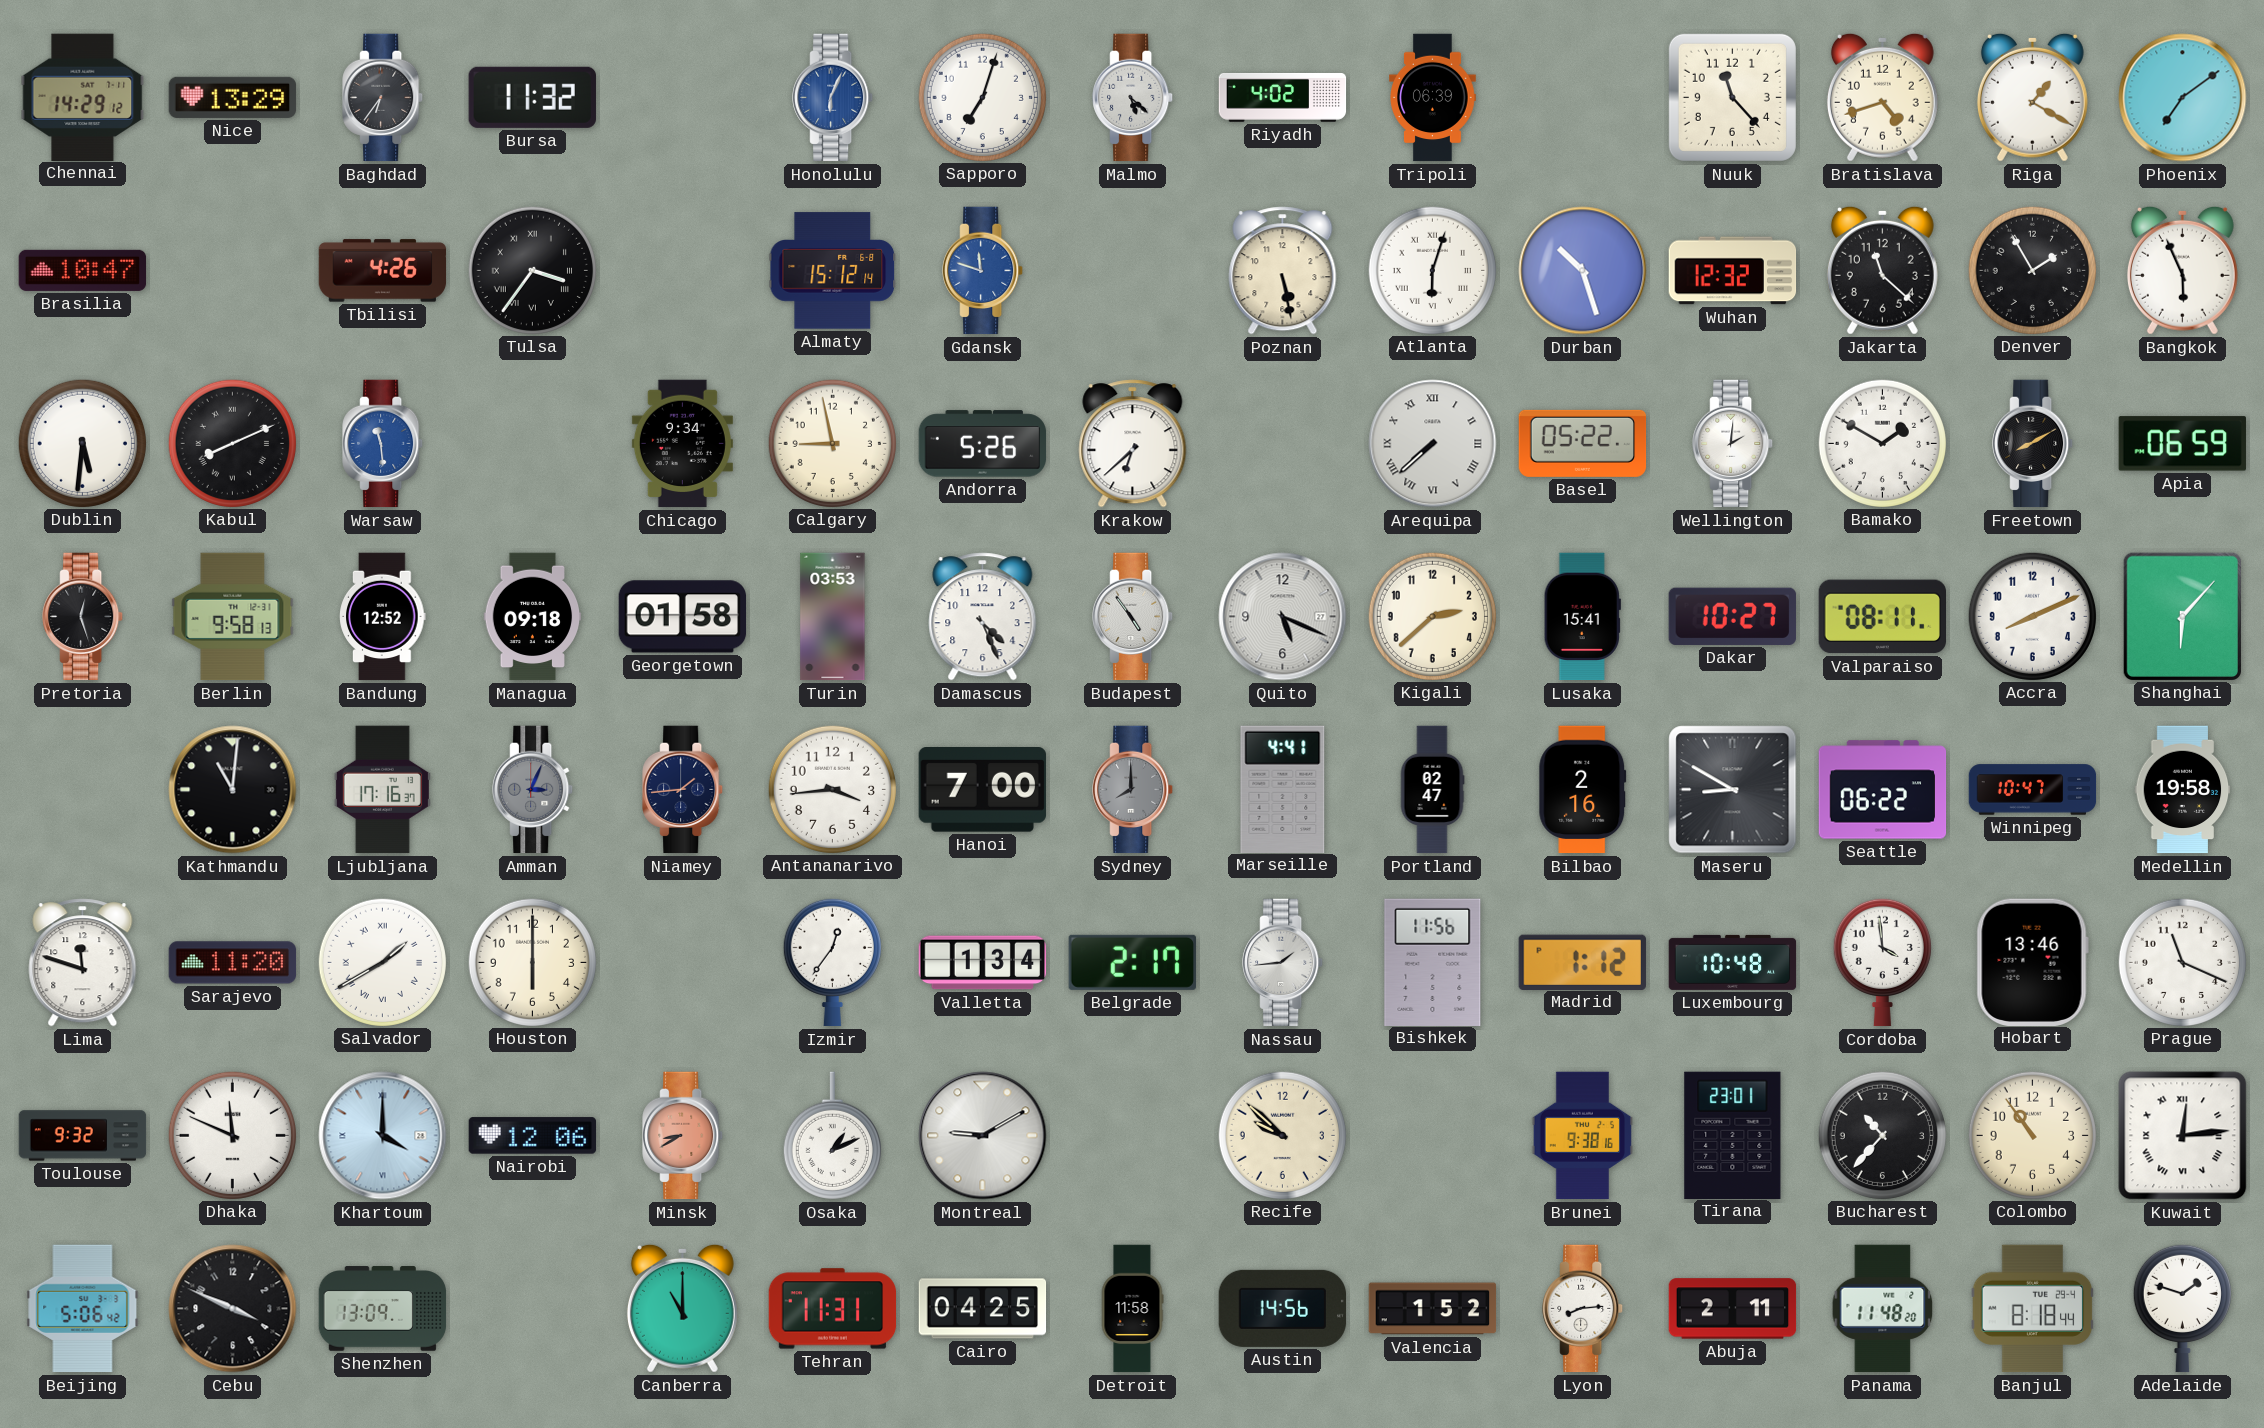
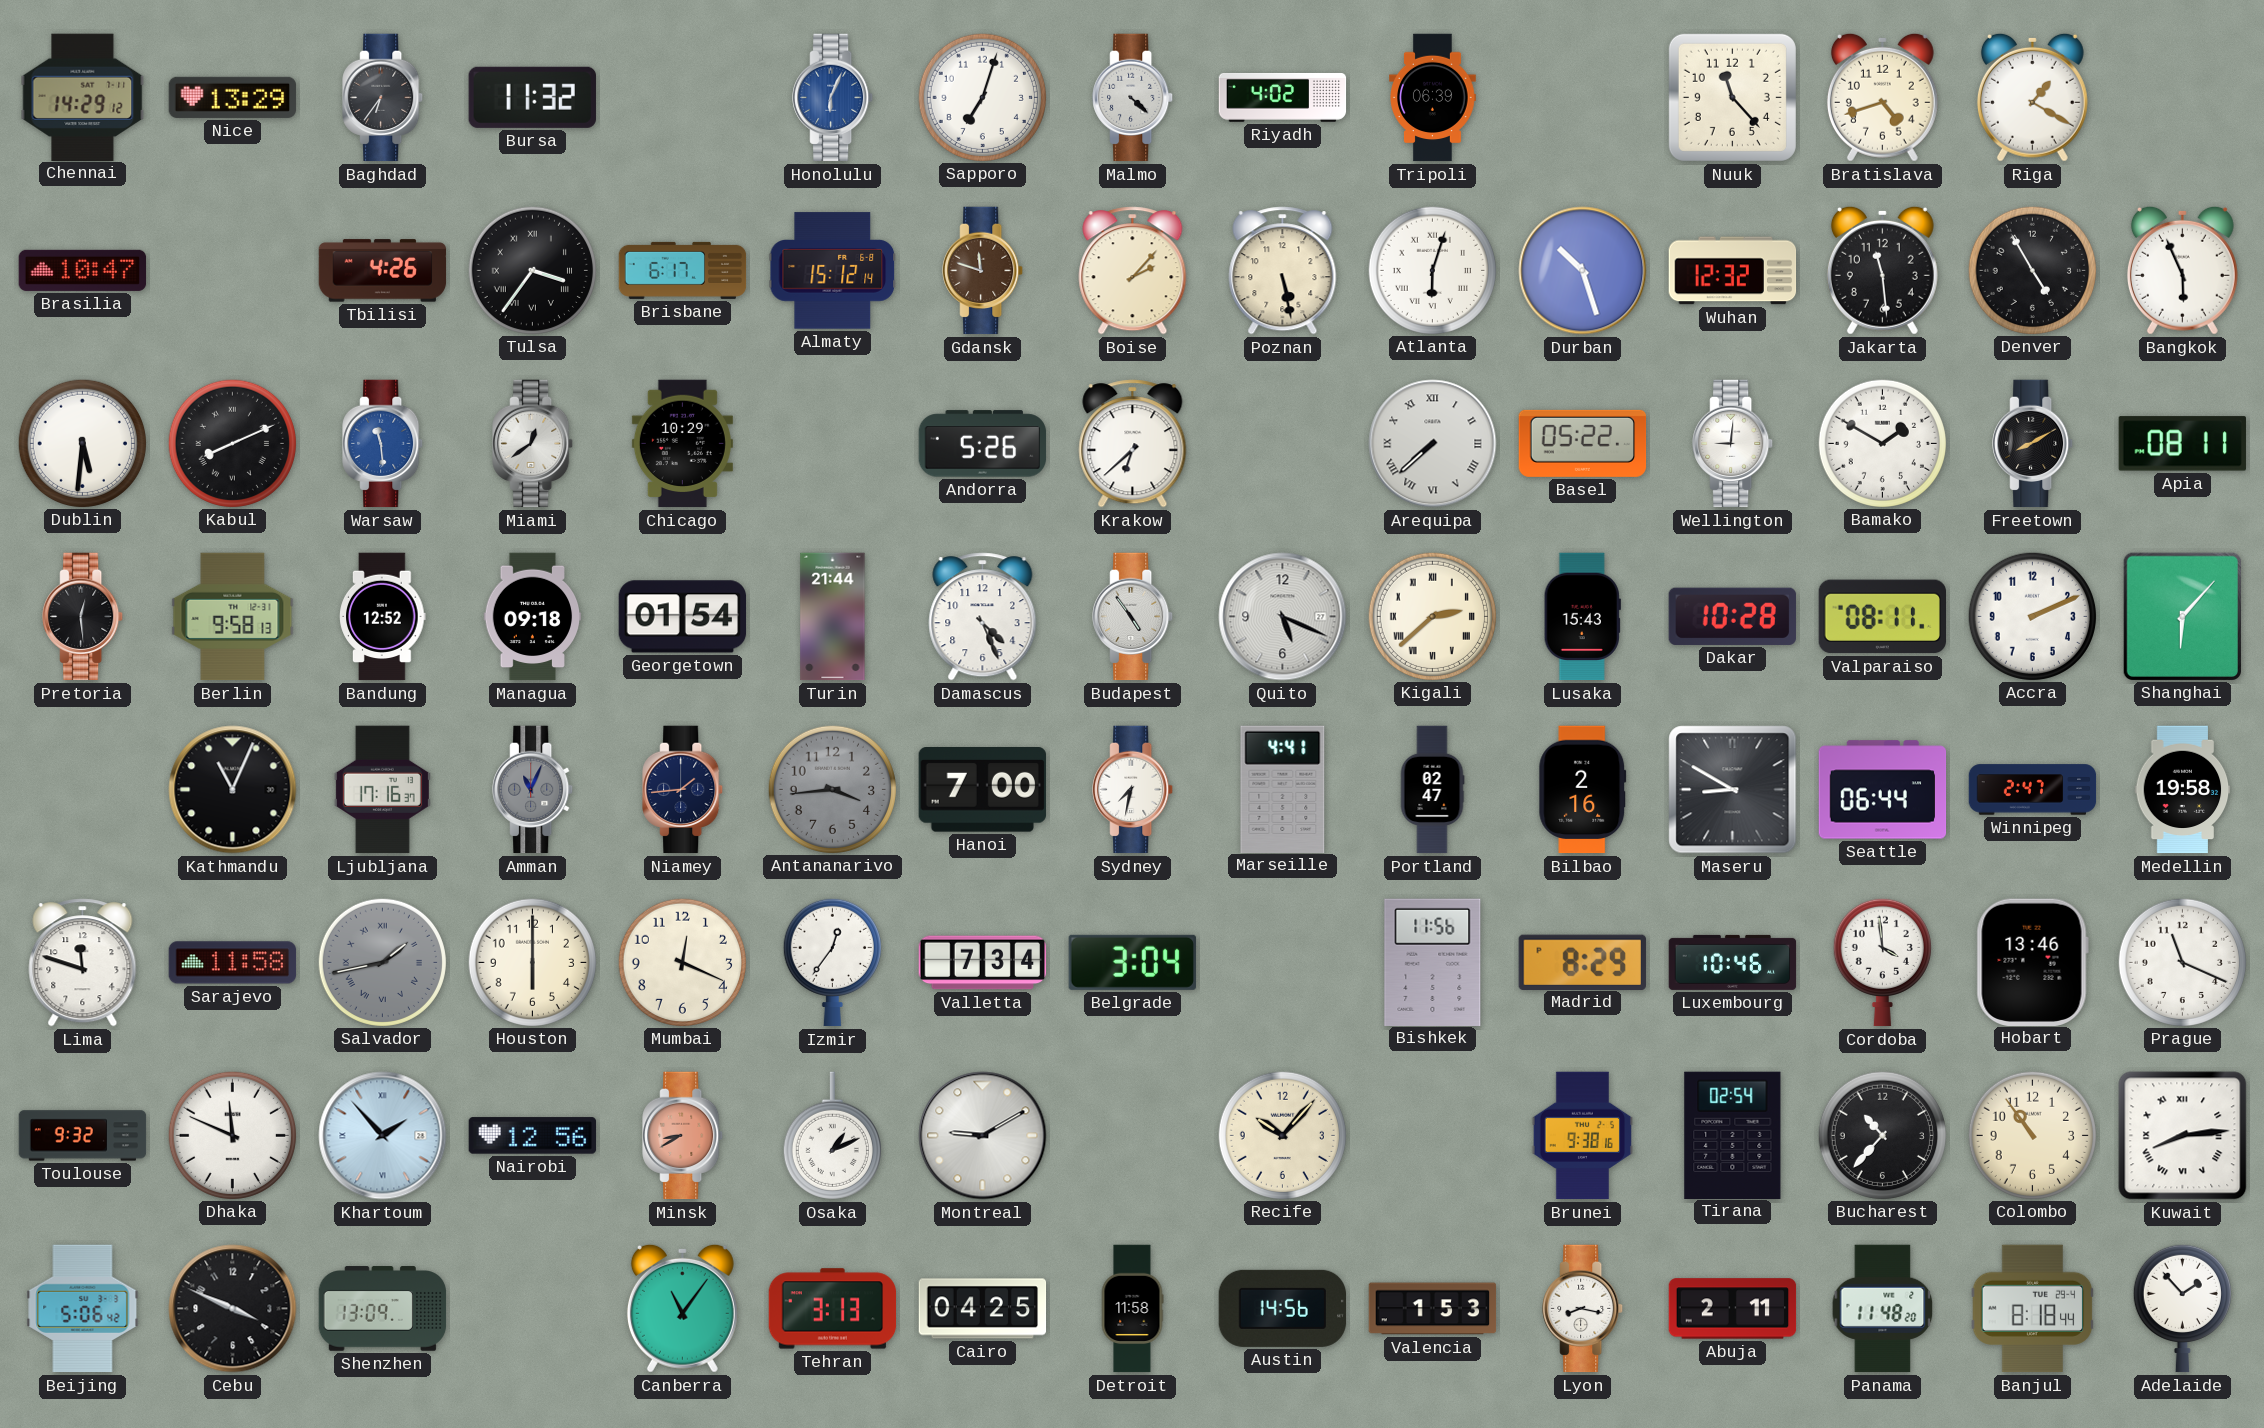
Malmo: 5:22 -> 4:22
Phoenix: 7:09 -> none
Brisbane: none -> 6:17
Gdansk dial: blue -> brown
Boise: none -> 2:07
Jakarta: 11:22 -> 11:29
Denver: 1:55 -> 4:55
Miami: none -> 12:39
Chicago: 9:34 -> 10:29
Calgary: 8:58 -> none
Wellington: 2:01 -> 9:01
Apia: 06:59 -> 08:11
Pretoria: 12:27 -> 12:29
Georgetown: 01:58 -> 01:54
Turin: 03:53 -> 21:44
Kigali numerals: Arabic -> Roman
Lusaka: 15:41 -> 15:43
Dakar: 10:27 -> 10:28
Accra: 8:11 -> 2:11
Kathmandu: 11:01 -> 11:04
Amman: 3:04 -> 11:04
Antananarivo dial: white -> grey
Sydney: 8:00 -> 7:32
Sydney dial: grey -> white
Seattle: 06:22 -> 06:44
Winnipeg: 10:47 -> 2:47
Sarajevo: 11:20 -> 11:58
Salvador: 1:40 -> 1:43
Salvador dial: white -> grey
Mumbai: none -> 12:19
Valletta: 1:34 -> 7:34
Belgrade: 2:17 -> 3:04
Nassau: 1:44 -> none
Madrid: 1:12 -> 8:29
Luxembourg: 10:48 -> 10:46
Khartoum: 4:00 -> 1:53
Nairobi: 12:06 -> 12:56
Recife: 9:52 -> 10:07
Tirana: 23:01 -> 02:54
Kuwait: 12:14 -> 8:14
Canberra: 11:00 -> 11:06
Tehran: 11:31 -> 3:13
Valencia: 1:52 -> 1:53
Lyon: 8:14 -> 8:17
Adelaide: 1:48 -> 1:53
